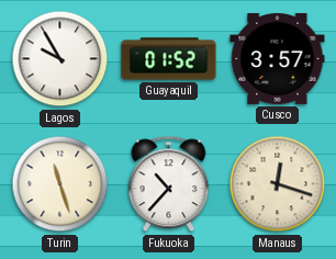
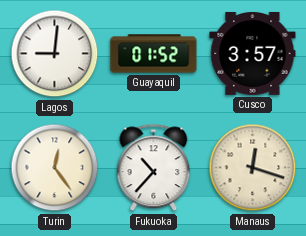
Lagos: 9:55 -> 9:01
Turin: 11:27 -> 12:24
